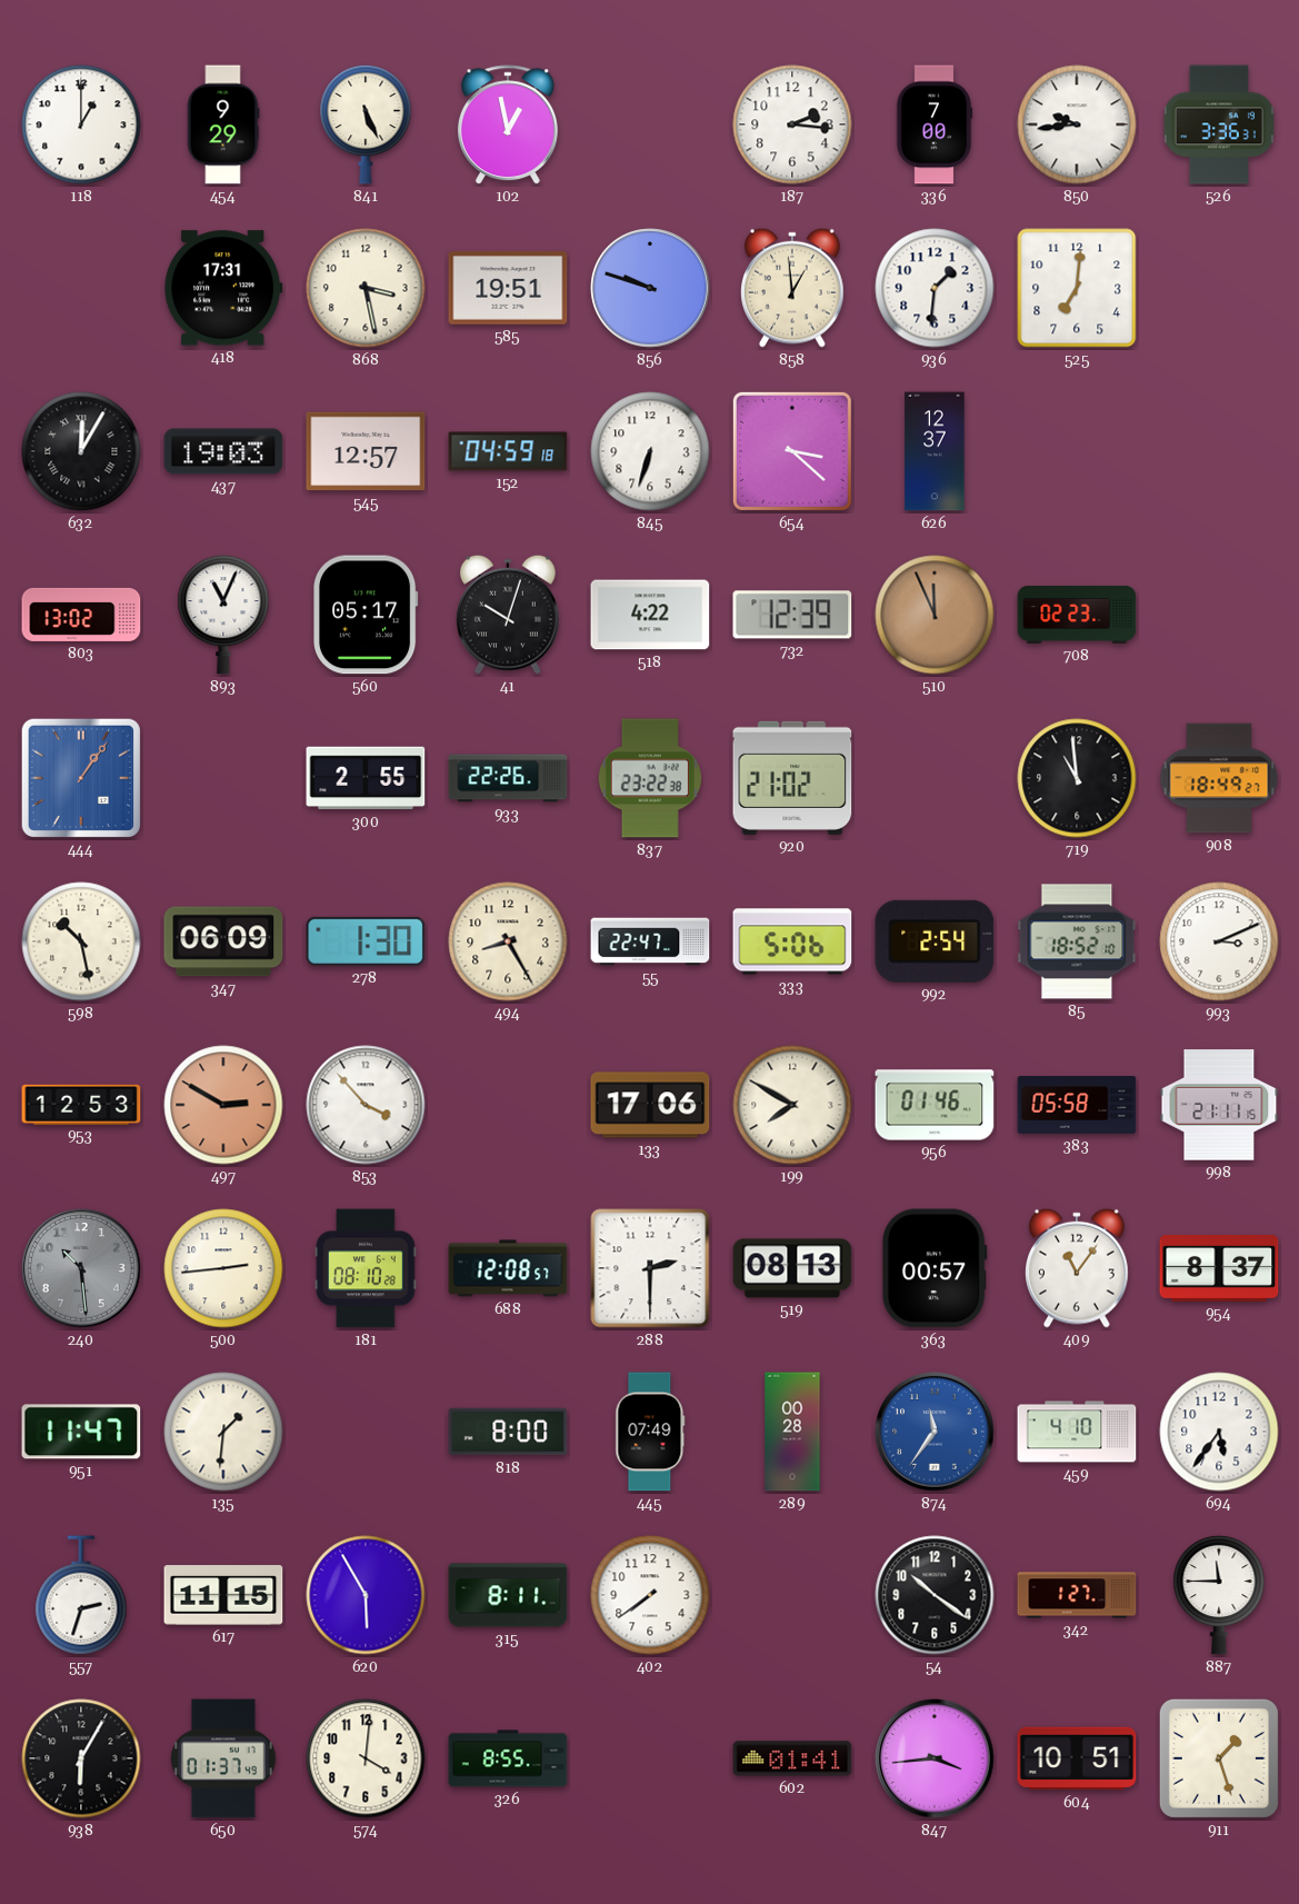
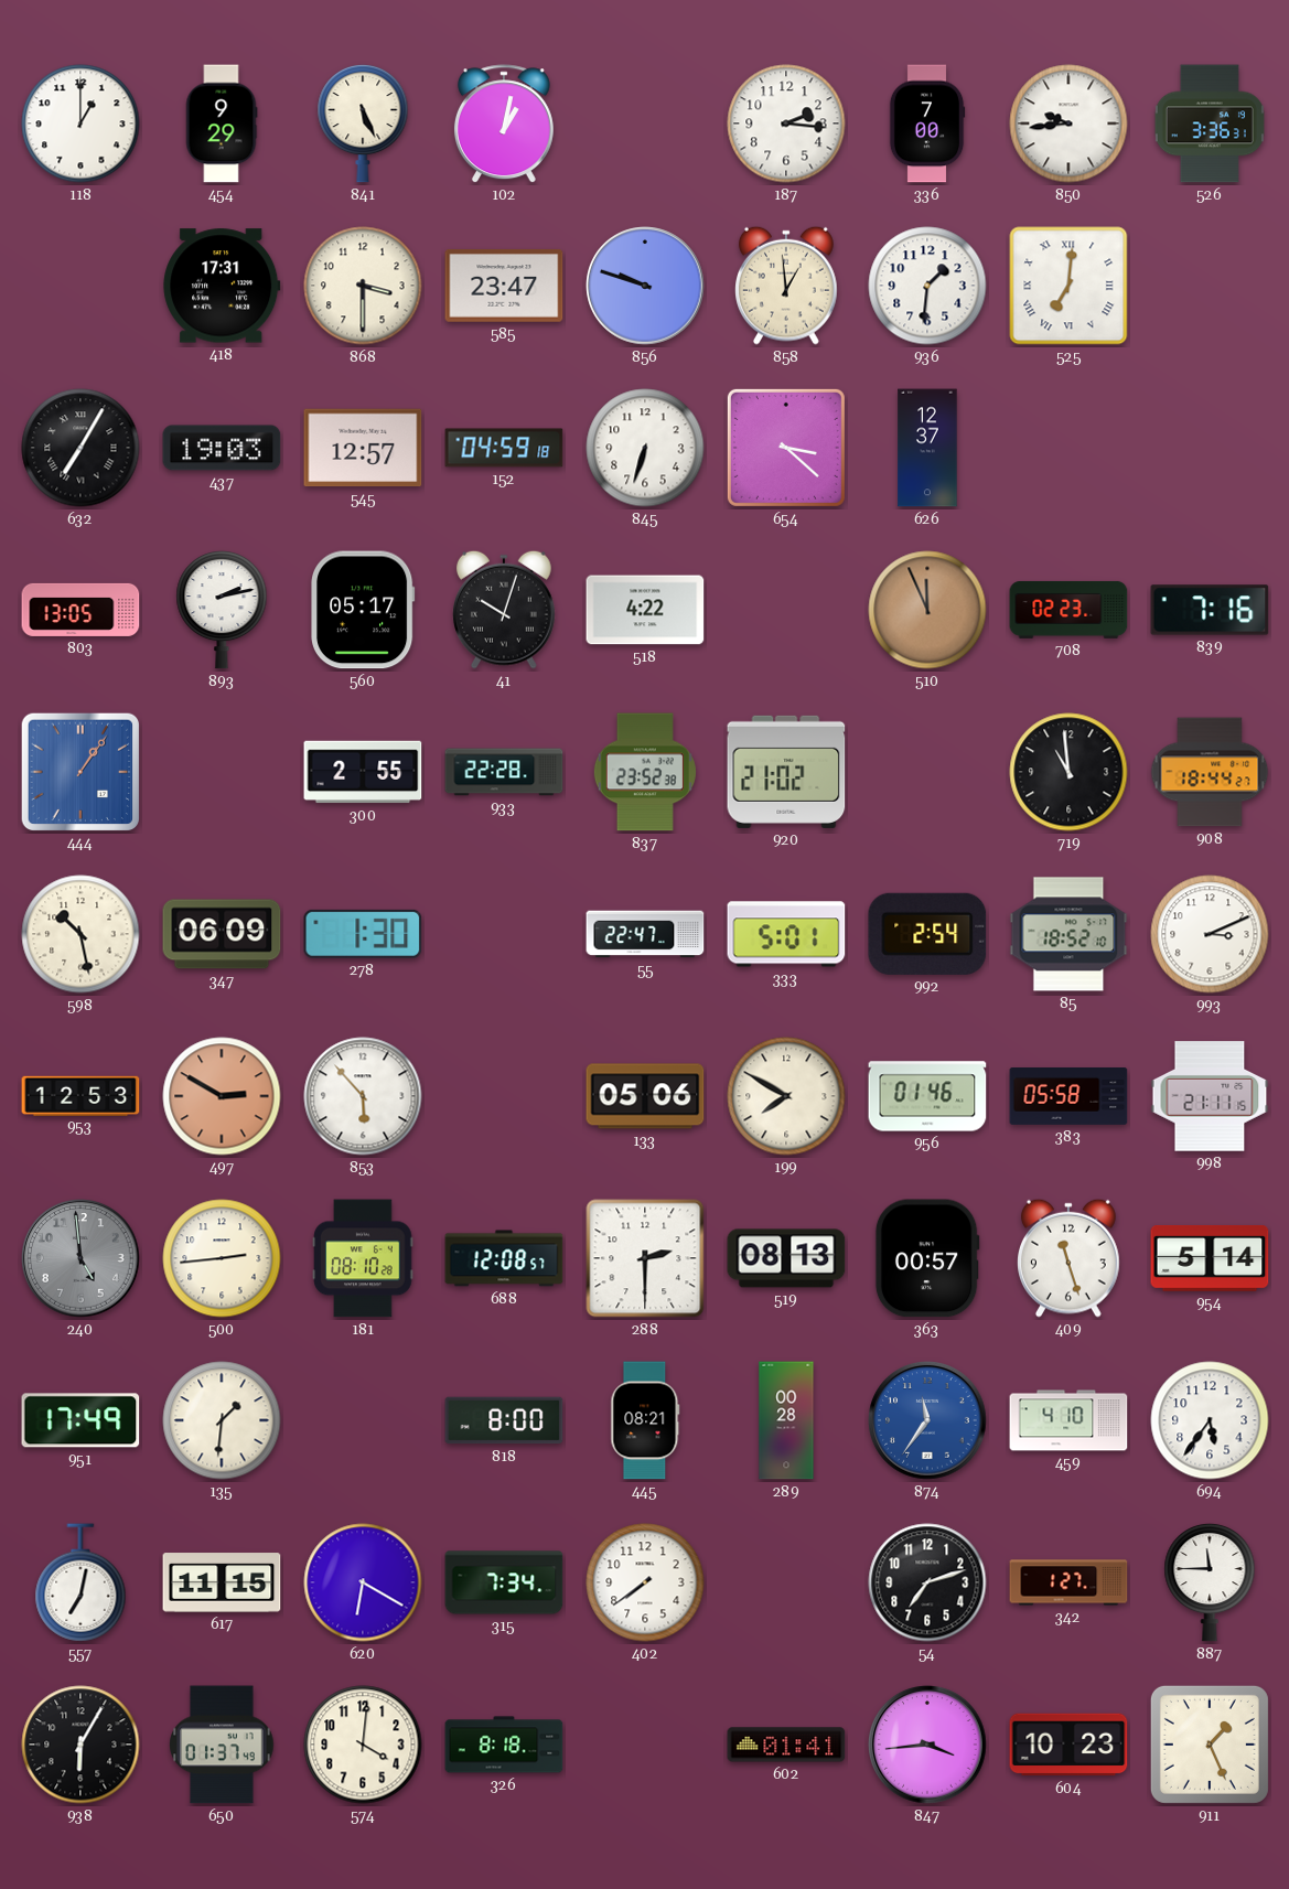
102: 12:58 -> 1:02
868: 3:28 -> 3:30
585: 19:51 -> 23:47
525 numerals: Arabic -> Roman
632: 12:05 -> 7:05
803: 13:02 -> 13:05
893: 11:04 -> 2:13
732: 12:39 -> none
839: none -> 7:16
933: 22:26 -> 22:28
837: 23:22 -> 23:52
908: 18:49 -> 18:44
494: 8:25 -> none
333: 5:06 -> 5:01
853: 3:53 -> 5:53
133: 17:06 -> 05:06
240: 10:29 -> 4:59
409: 11:06 -> 11:27
954: 8:37 -> 5:14
951: 11:47 -> 17:49
445: 07:49 -> 08:21
557: 2:33 -> 7:02
620: 5:55 -> 6:20
315: 8:11 -> 7:34
54: 10:21 -> 7:12
326: 8:55 -> 8:18
604: 10:51 -> 10:23
911: 1:27 -> 1:26
